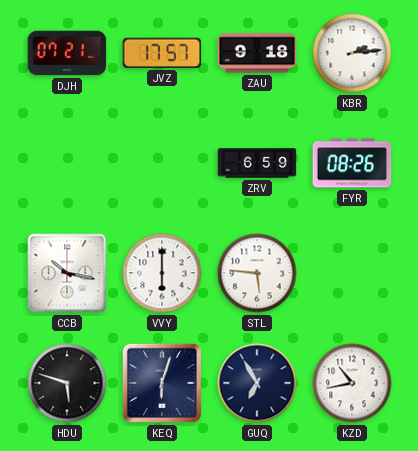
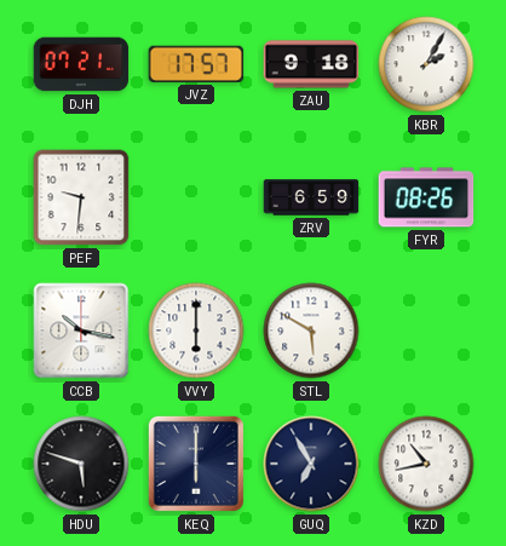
KBR: 2:14 -> 2:05
PEF: none -> 9:31
STL: 5:46 -> 5:50
KEQ: 6:03 -> 6:00
